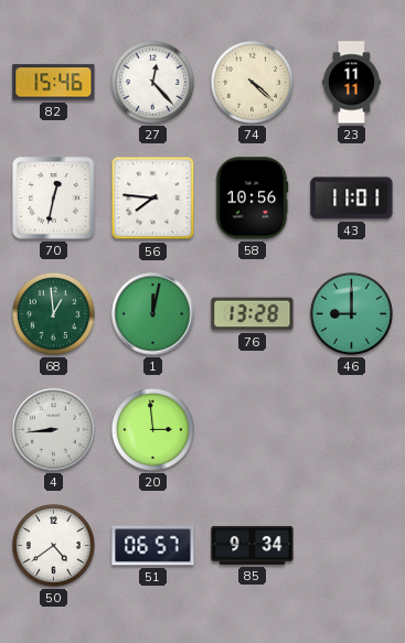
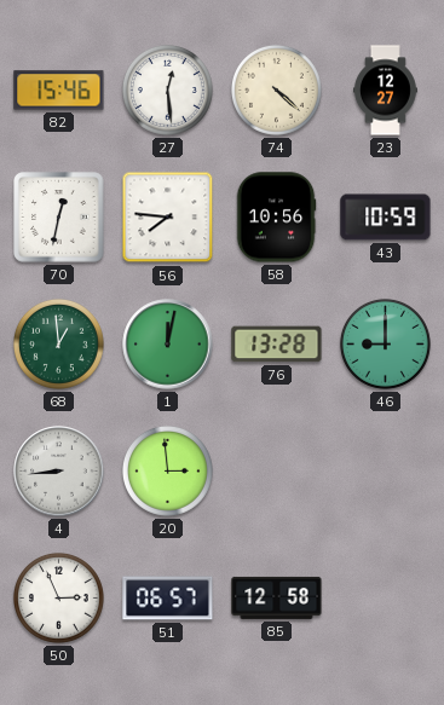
27: 12:23 -> 12:29
23: 11:11 -> 12:27
43: 11:01 -> 10:59
50: 4:39 -> 2:56
85: 9:34 -> 12:58
